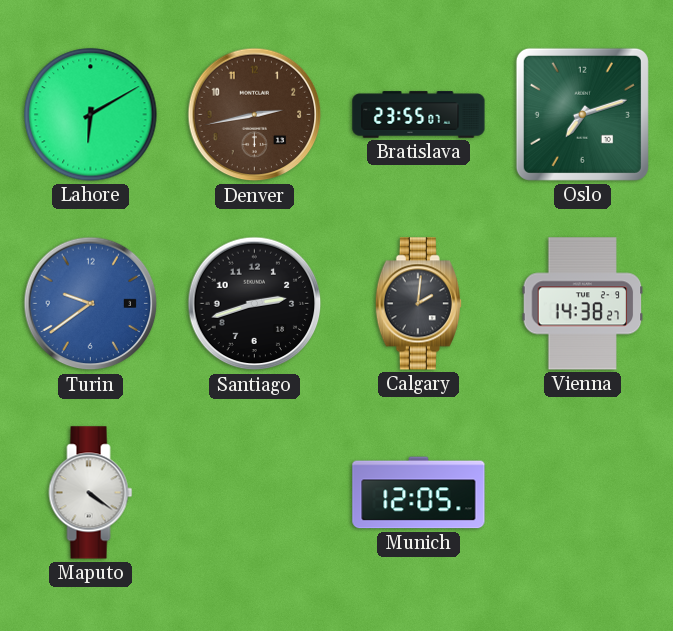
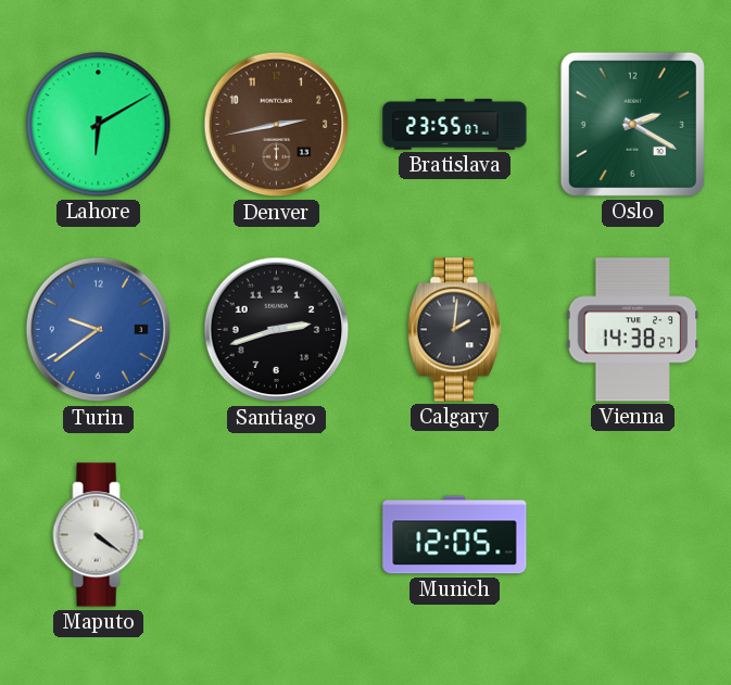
Oslo: 7:12 -> 2:20
